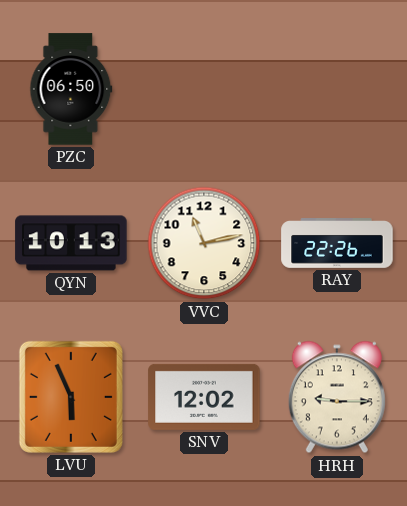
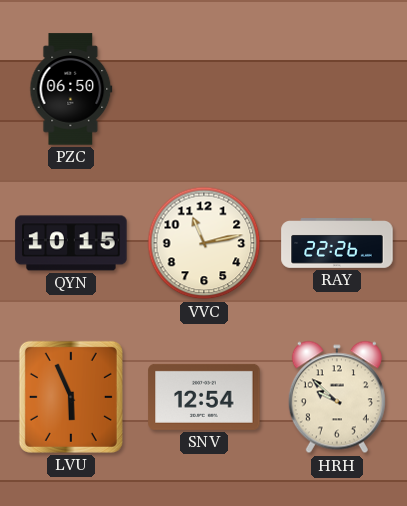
QYN: 10:13 -> 10:15
SNV: 12:02 -> 12:54
HRH: 9:15 -> 9:52
